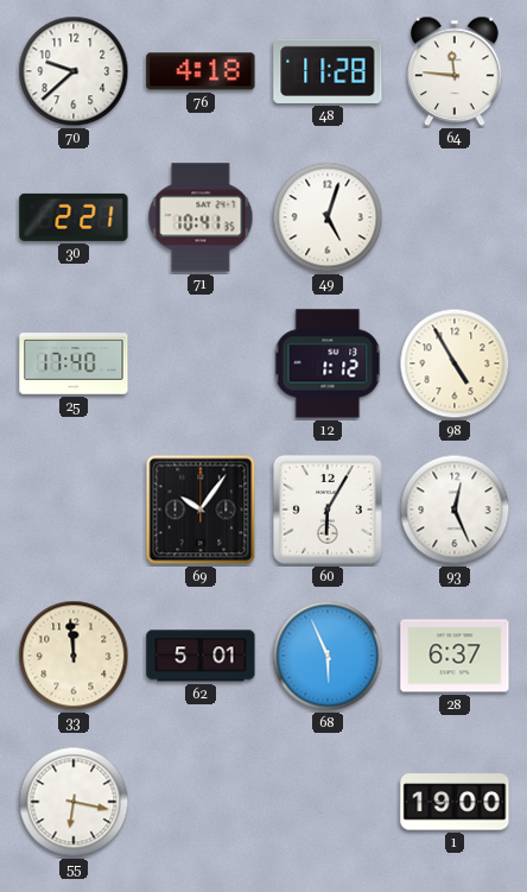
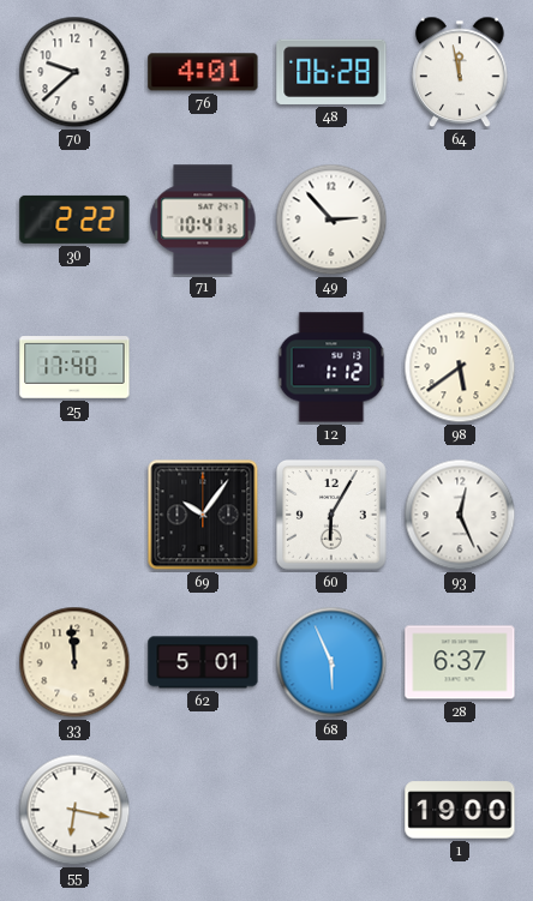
76: 4:18 -> 4:01
48: 11:28 -> 06:28
64: 11:46 -> 11:58
30: 2:21 -> 2:22
49: 5:03 -> 2:53
98: 4:55 -> 5:39
